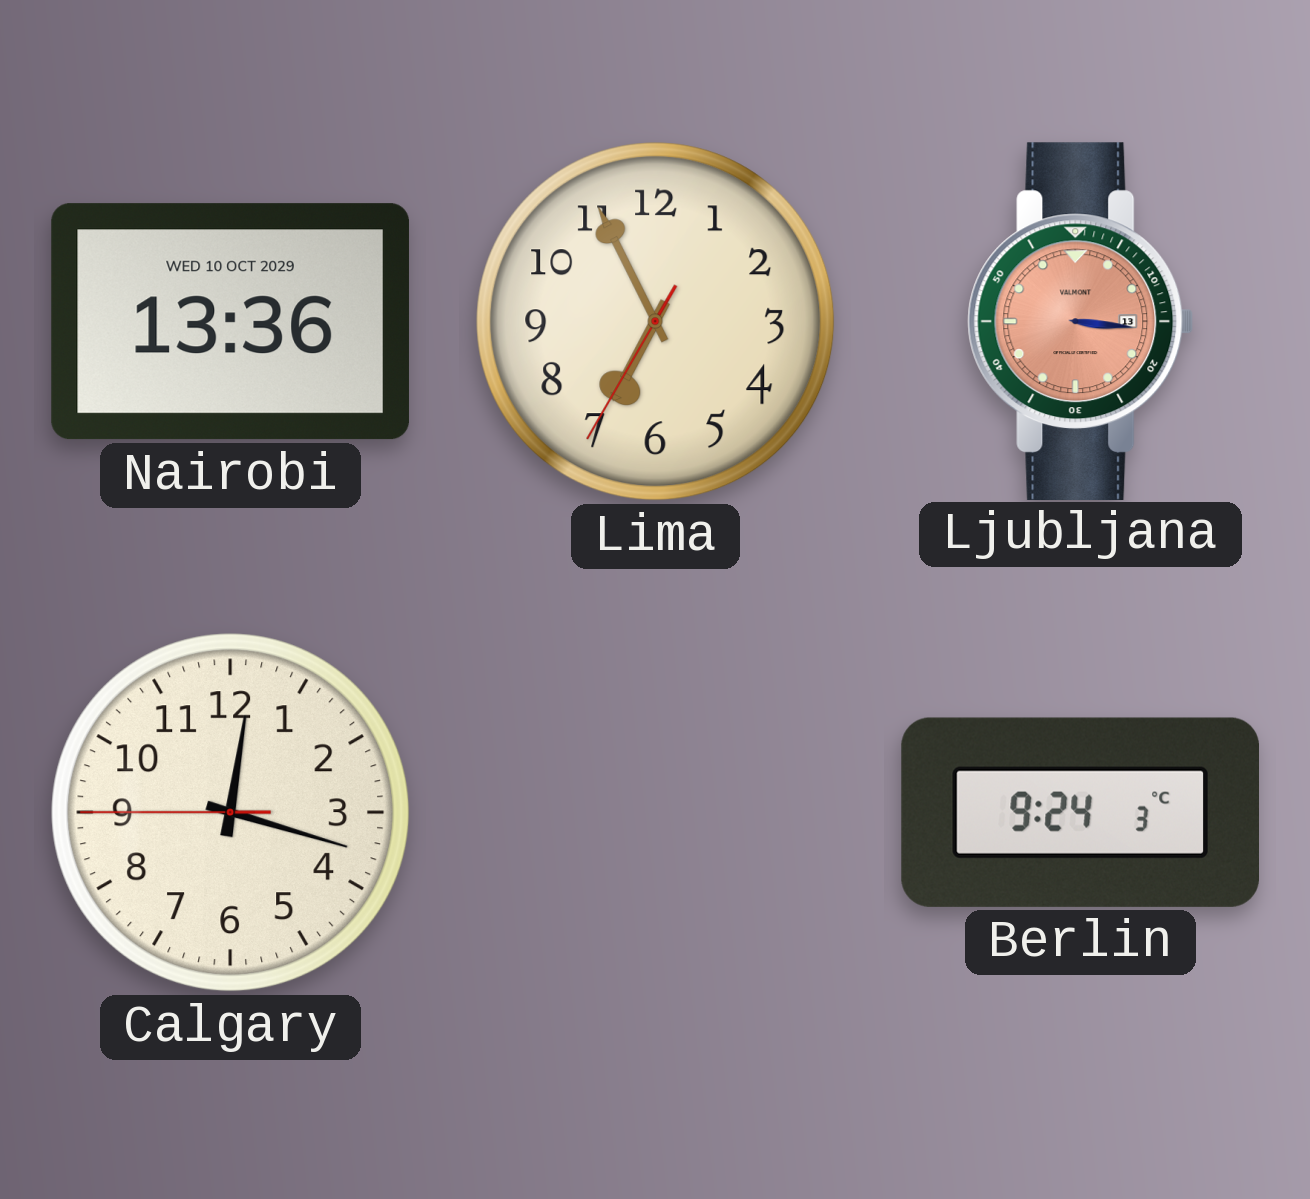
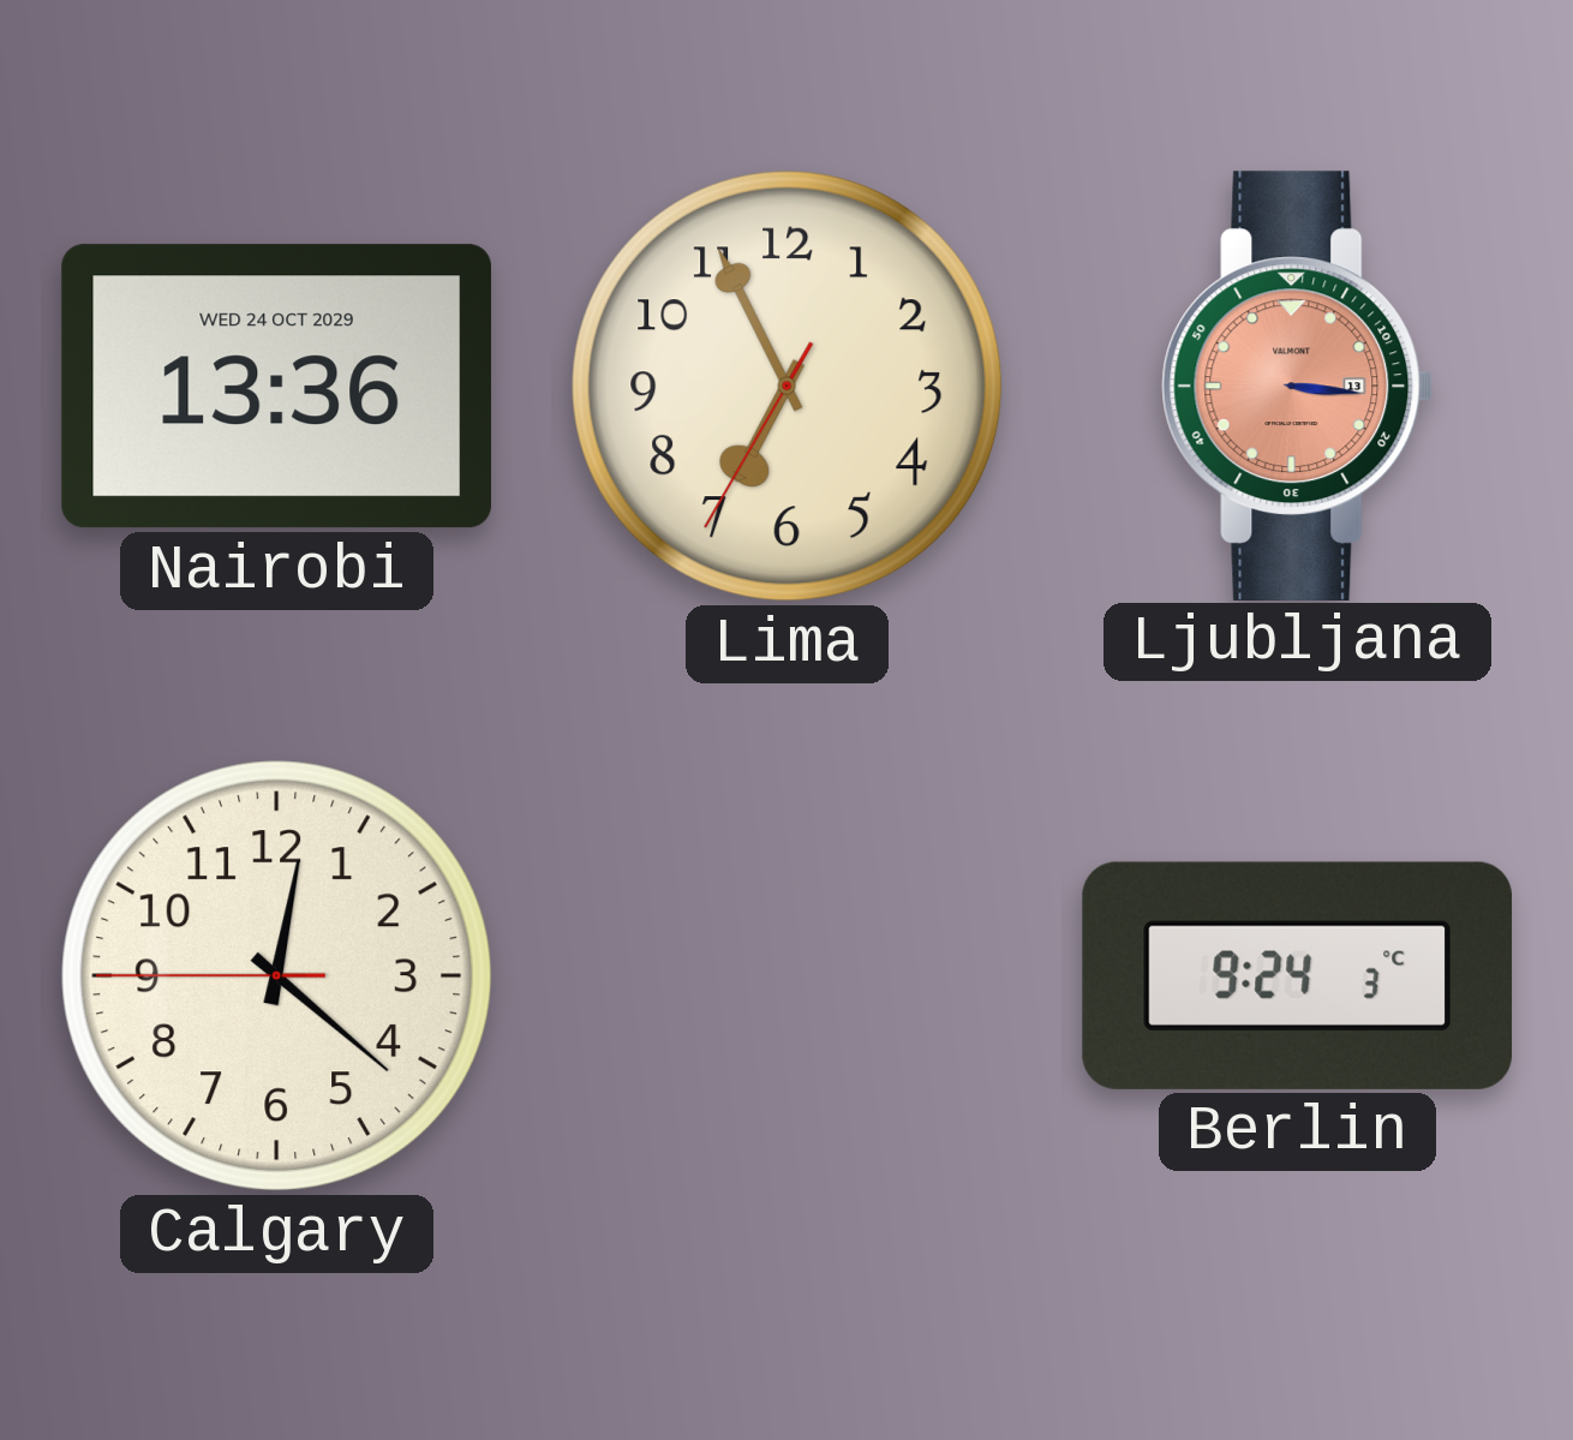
Nairobi date: WED 10 OCT 2029 -> WED 24 OCT 2029
Calgary: 12:17 -> 12:21
